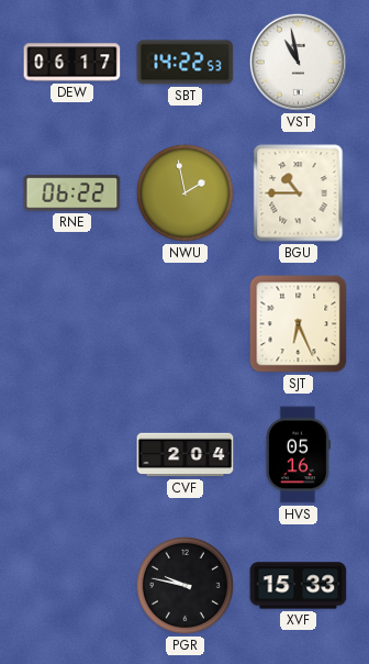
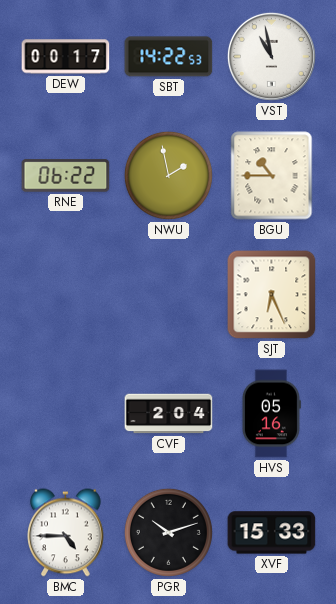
DEW: 06:17 -> 00:17
BMC: none -> 4:45
PGR: 9:47 -> 10:12
